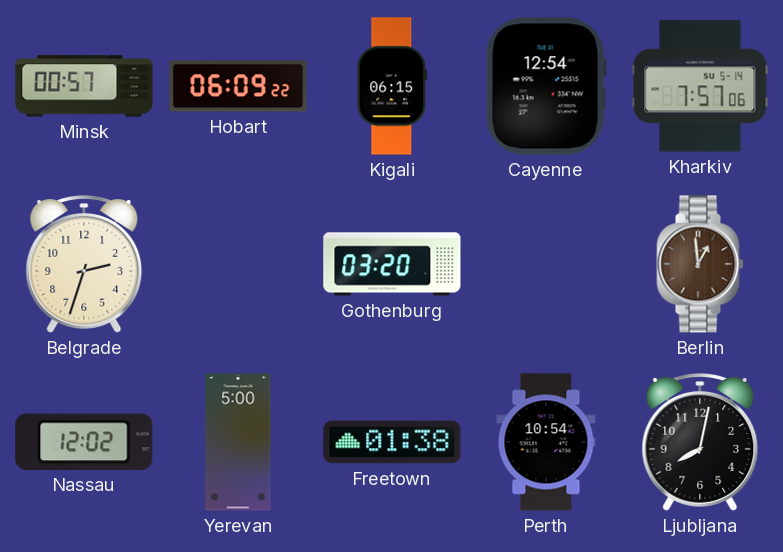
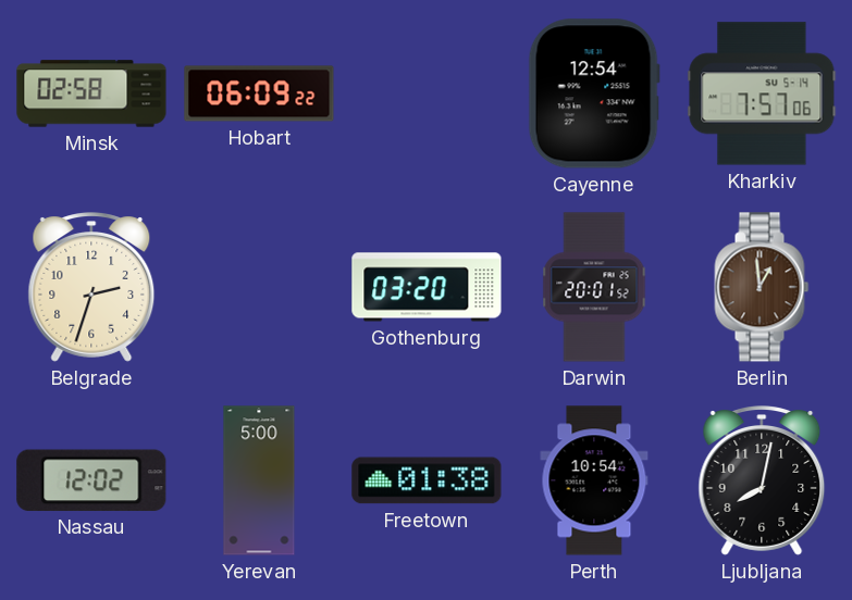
Minsk: 00:57 -> 02:58
Kigali: 06:15 -> none
Darwin: none -> 20:01
